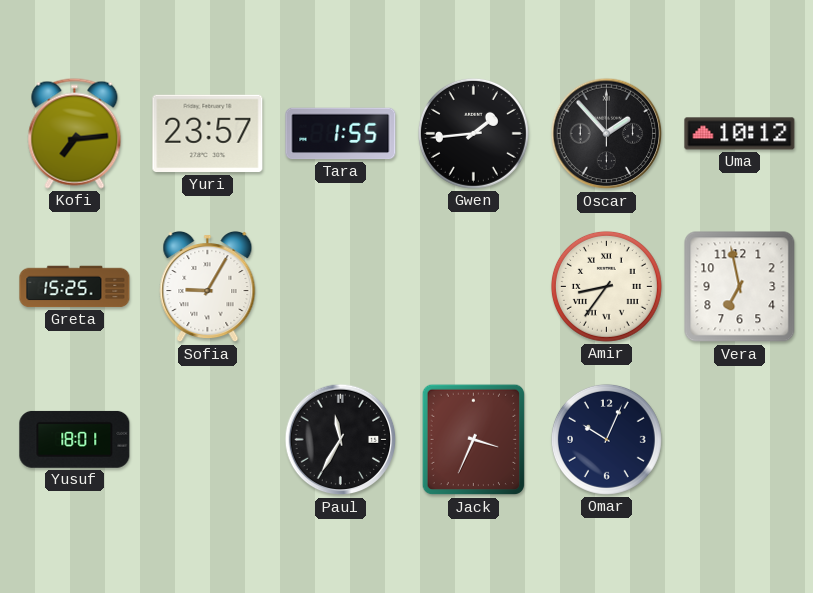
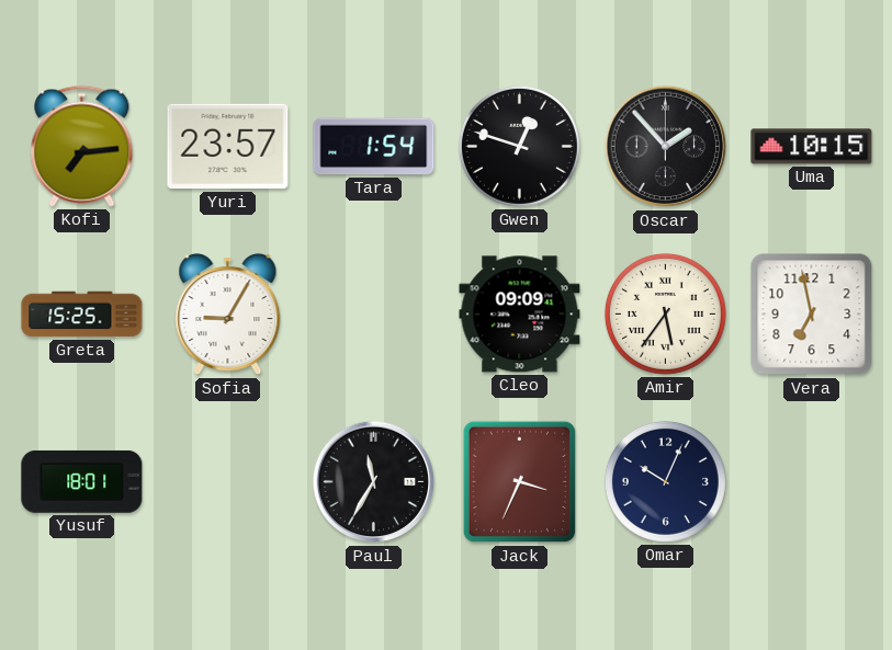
Tara: 1:55 -> 1:54
Gwen: 1:44 -> 12:48
Uma: 10:12 -> 10:15
Cleo: none -> 09:09
Amir: 8:36 -> 5:36
